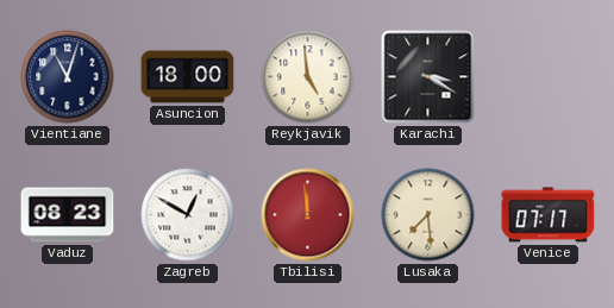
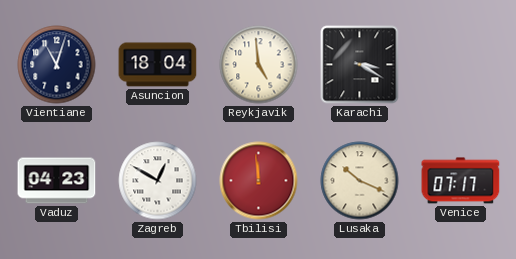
Asuncion: 18:00 -> 18:04
Vaduz: 08:23 -> 04:23
Lusaka: 7:29 -> 10:19
